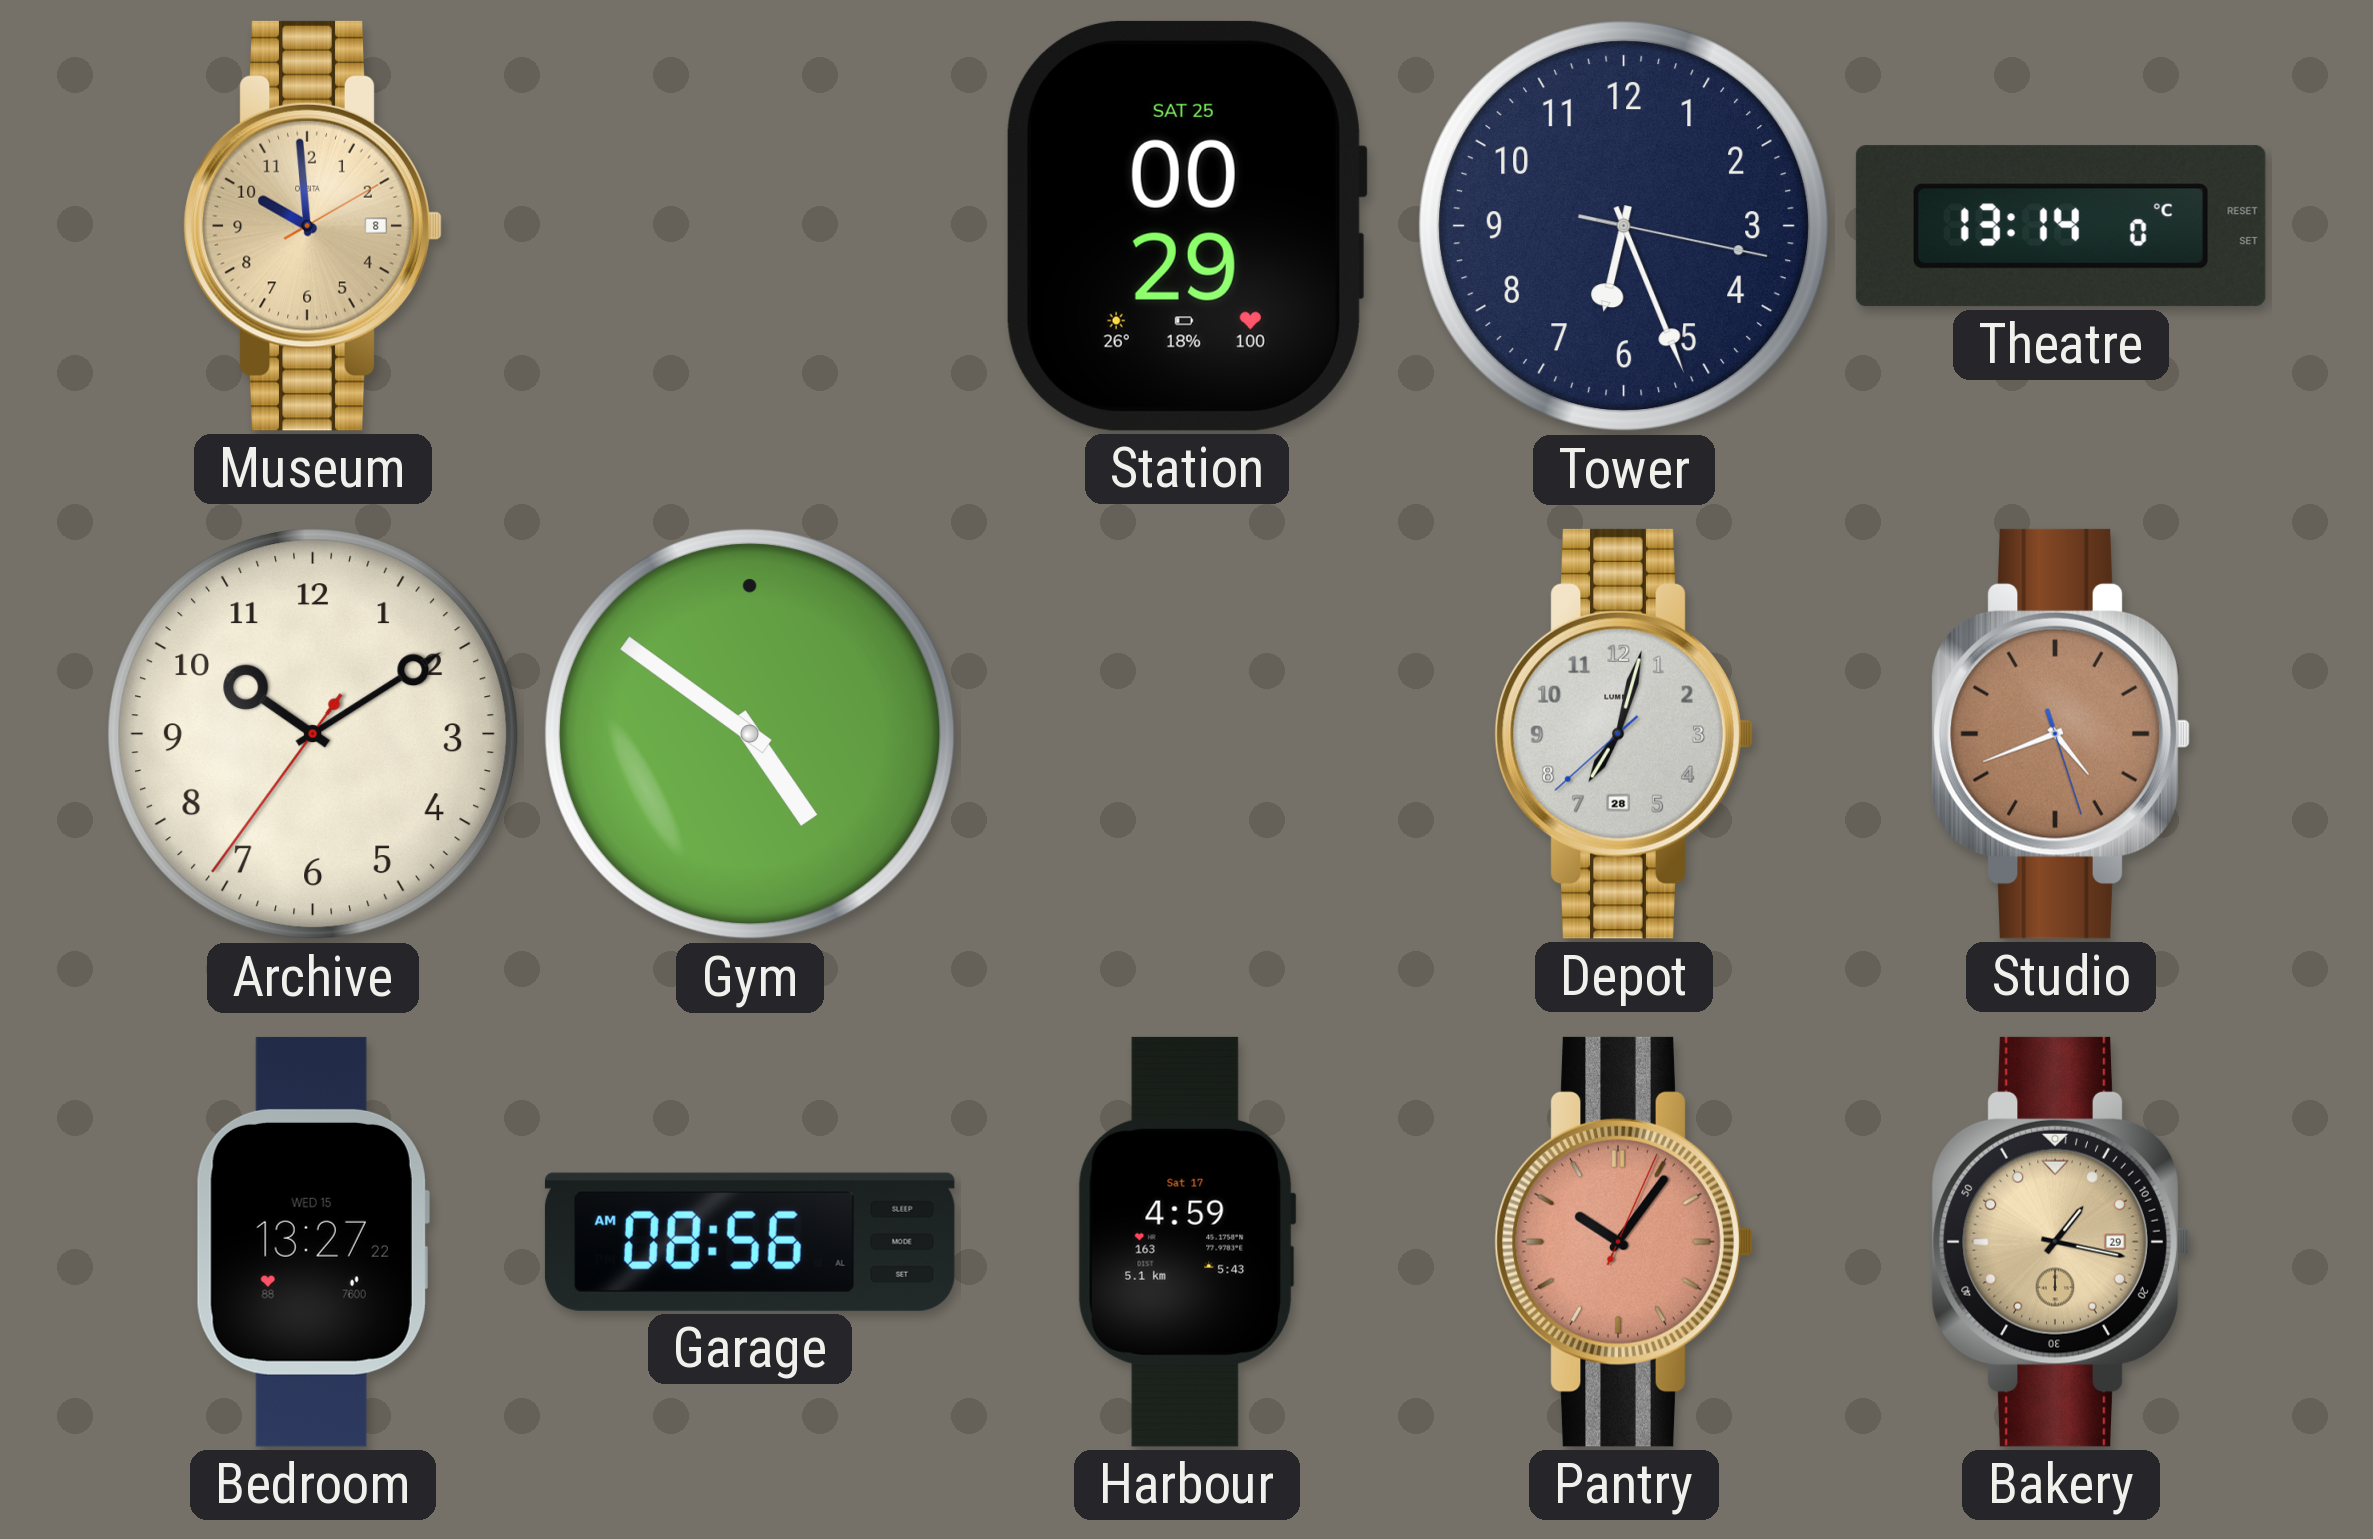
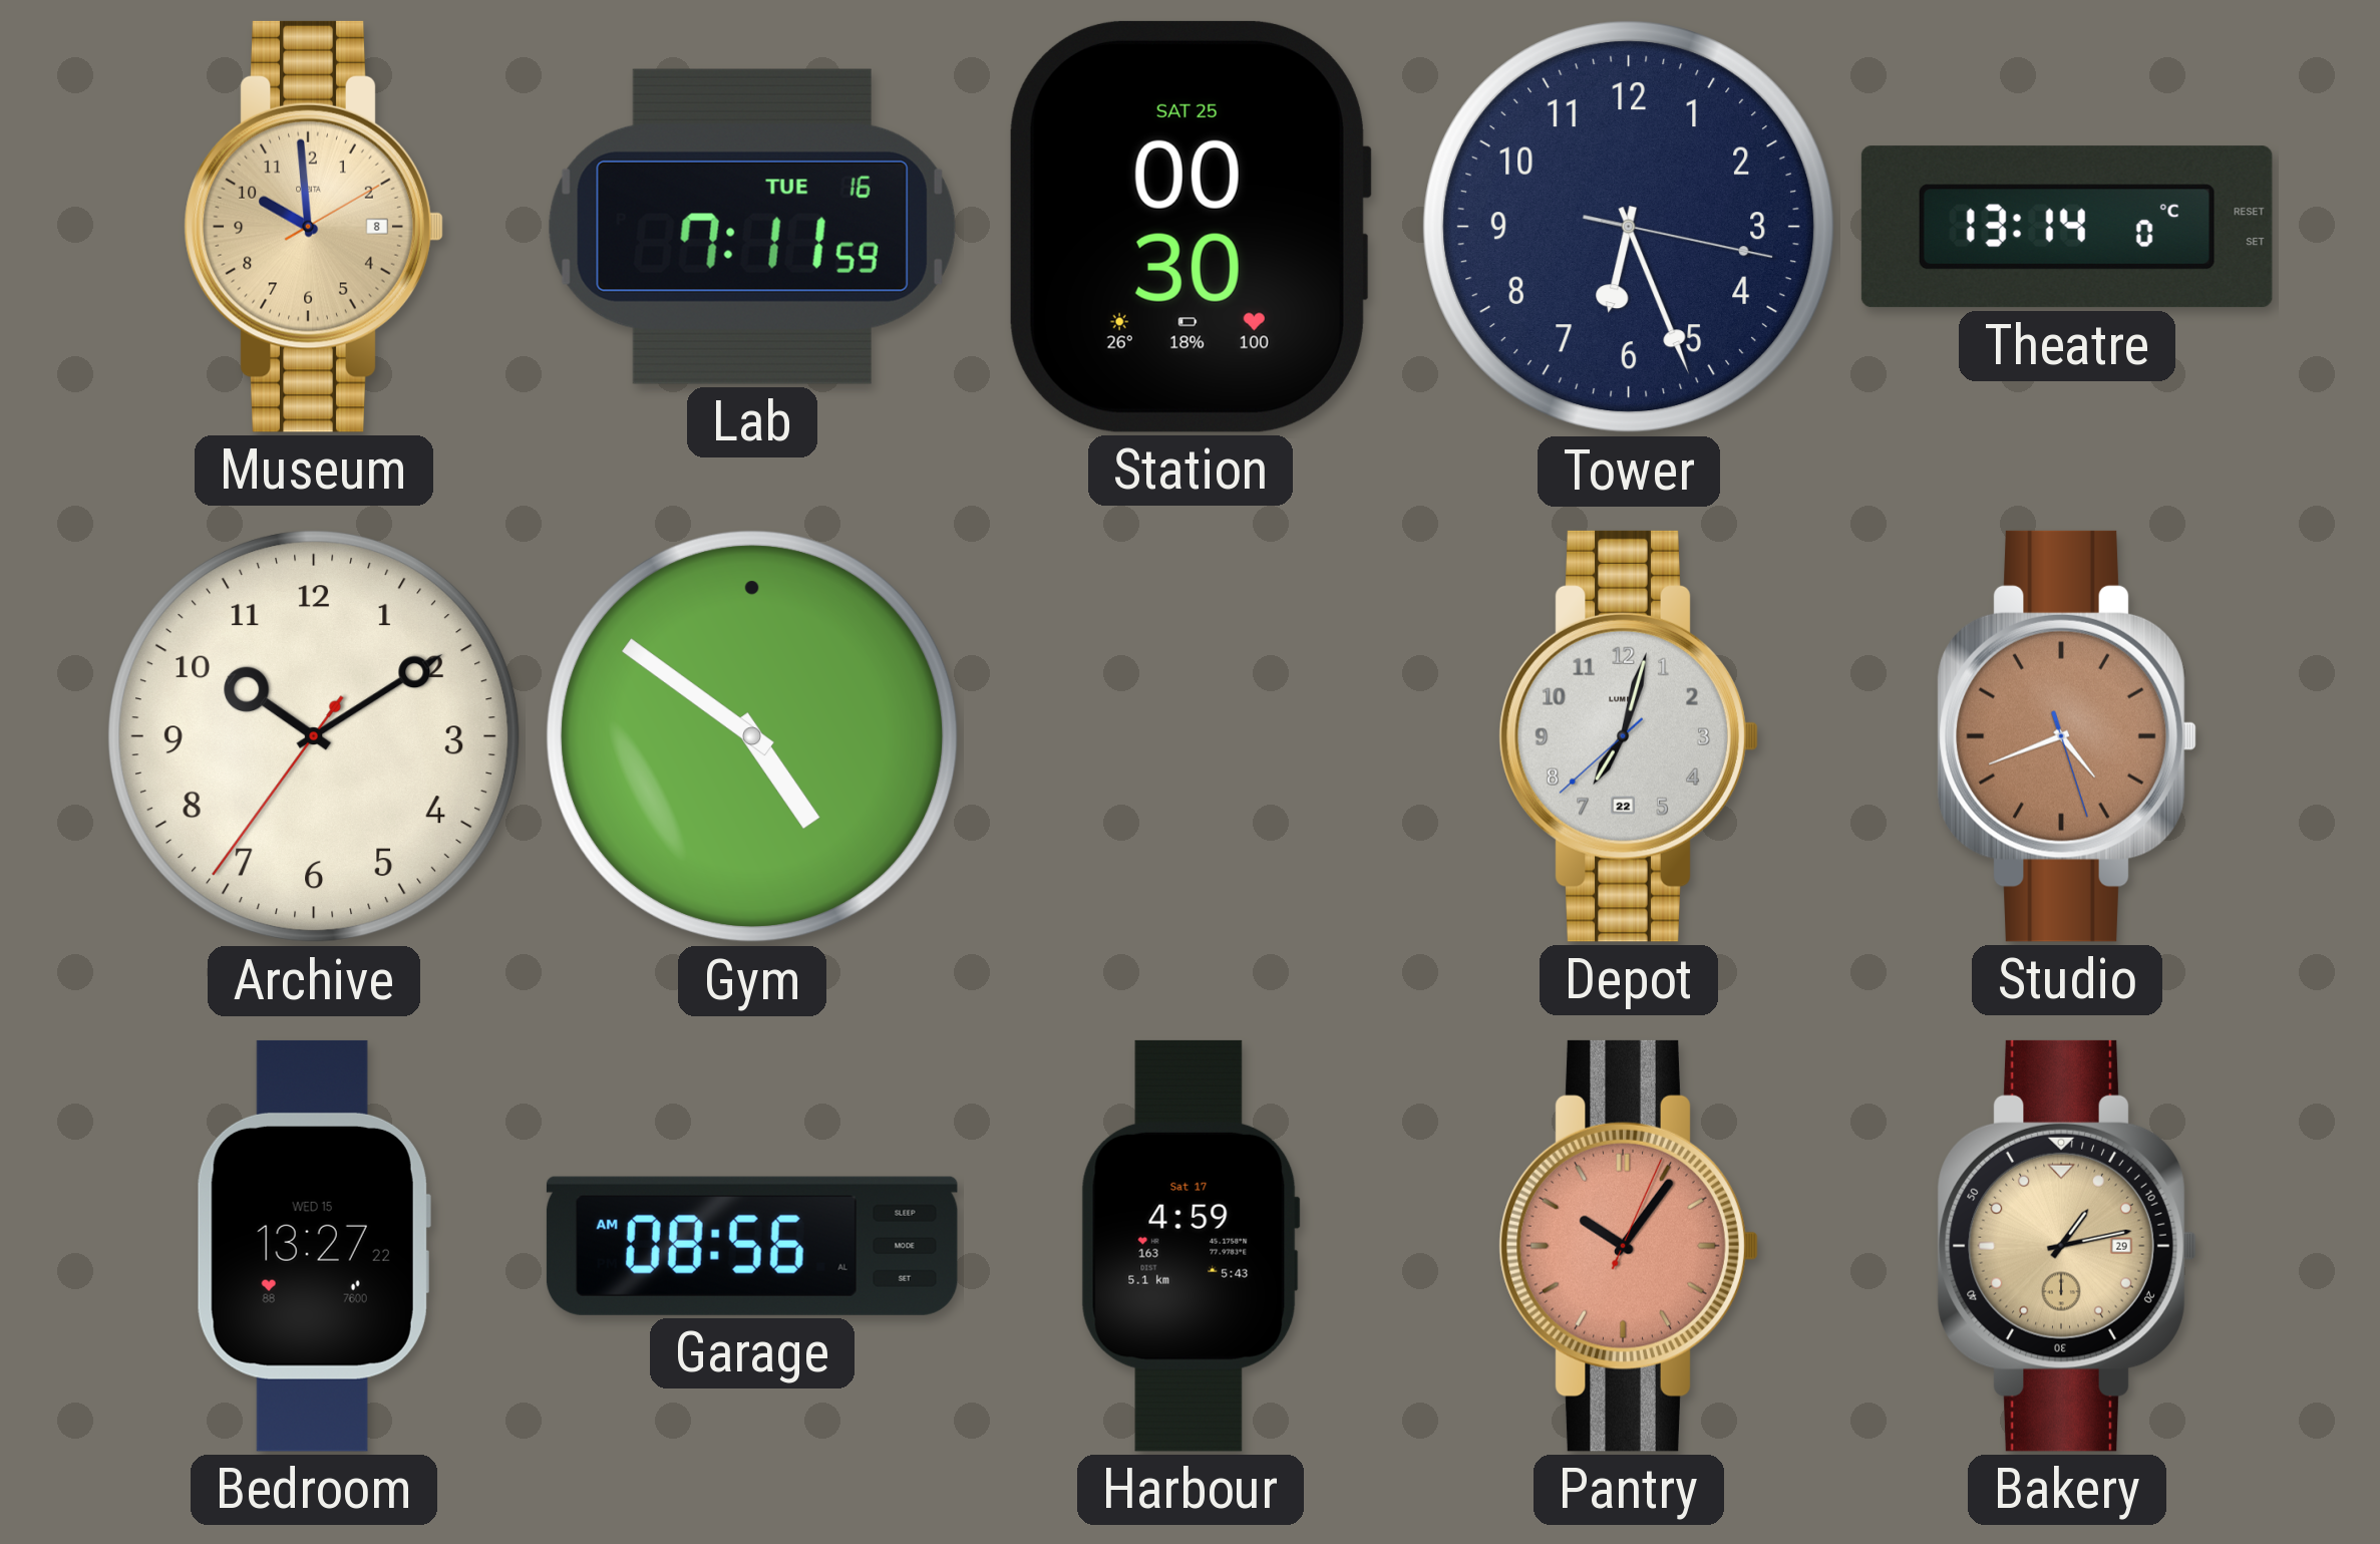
Lab: none -> 7:11
Station: 00:29 -> 00:30
Depot date: 28 -> 22
Bakery: 1:17 -> 1:13
